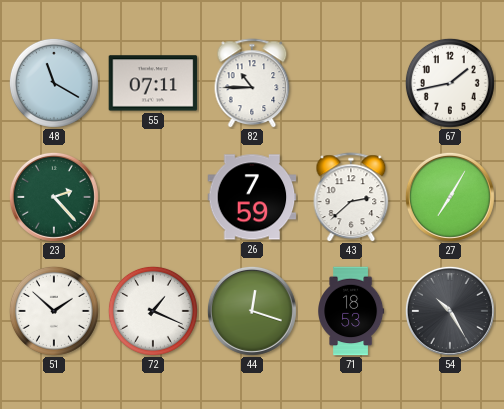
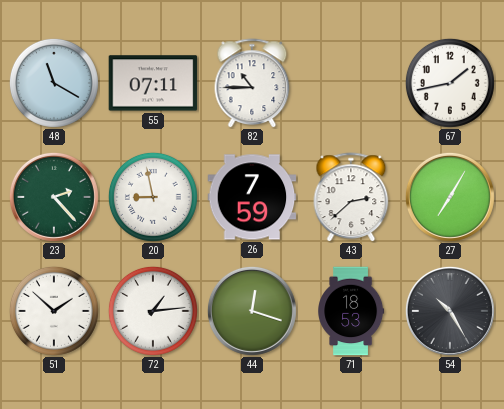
20: none -> 8:58
72: 1:19 -> 1:14
